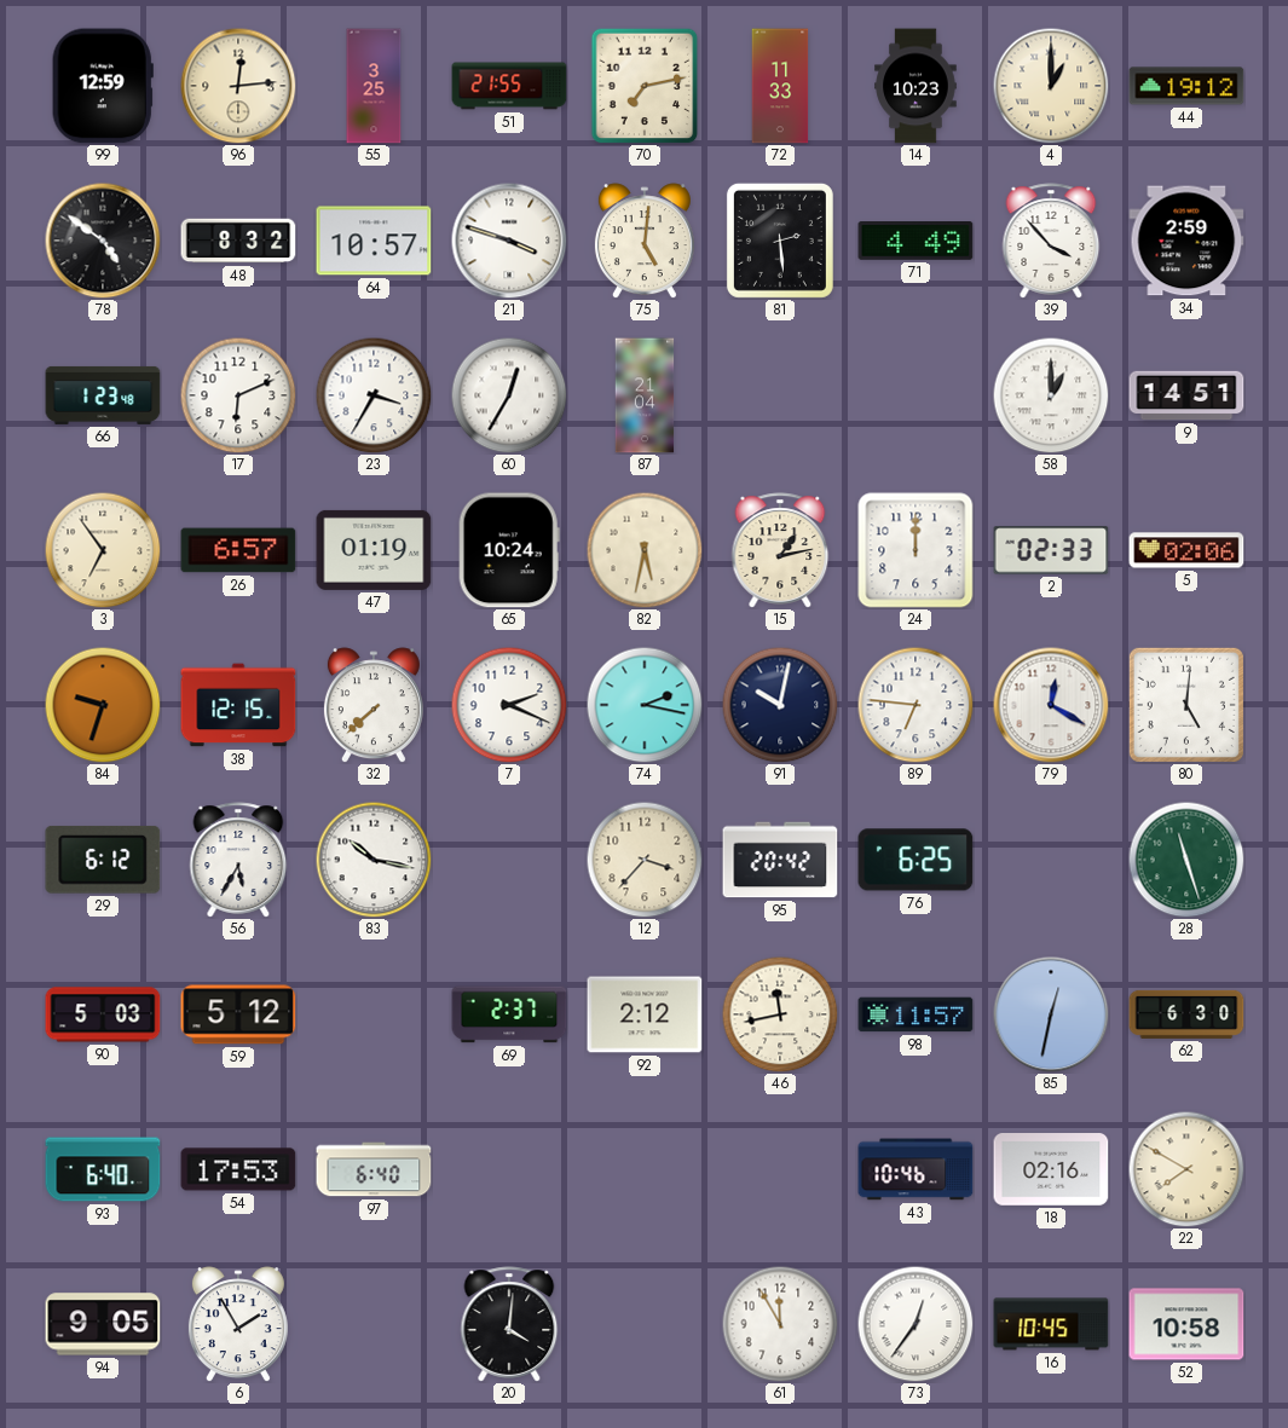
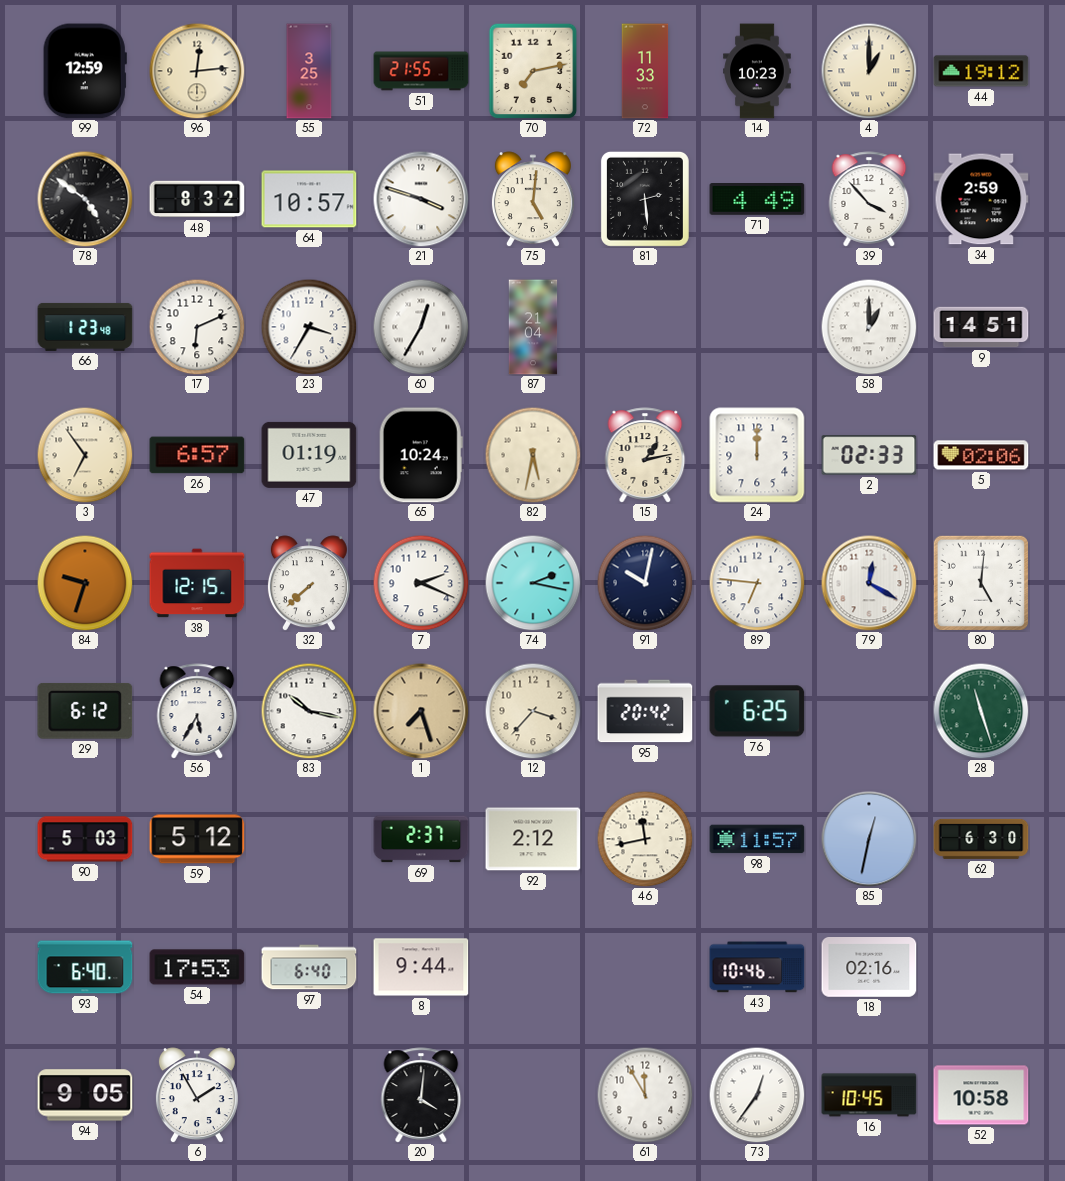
1: none -> 7:27
8: none -> 9:44
22: 7:50 -> none
